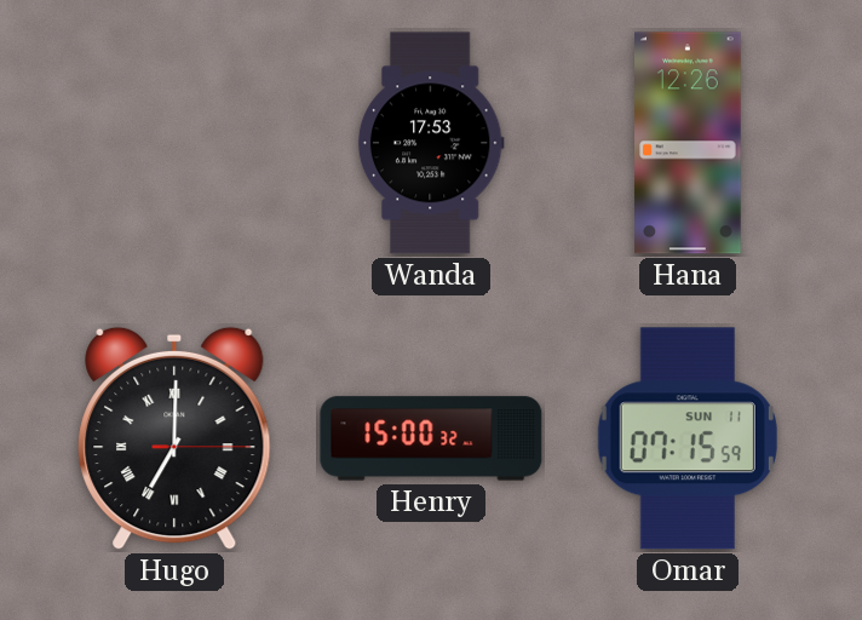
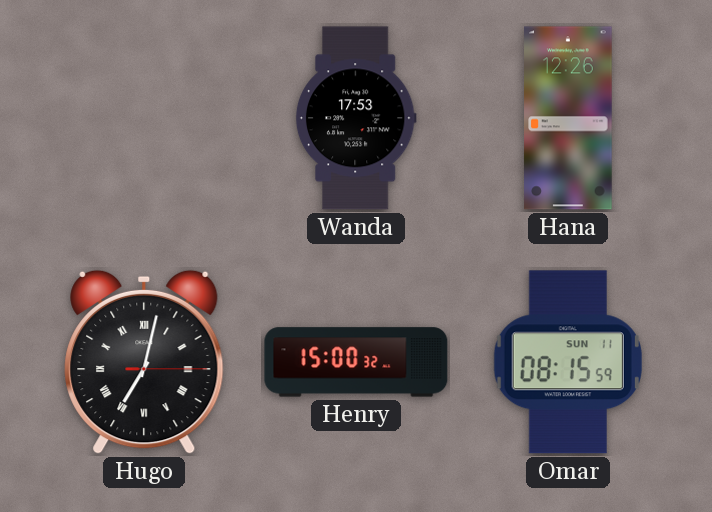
Hugo: 7:00 -> 7:02
Omar: 07:15 -> 08:15
